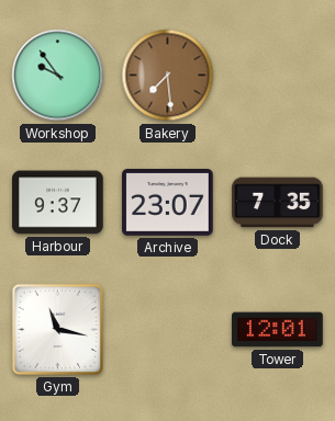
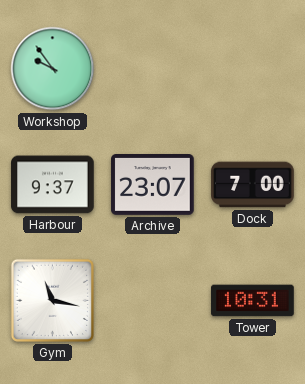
Bakery: 7:29 -> none
Dock: 7:35 -> 7:00
Tower: 12:01 -> 10:31
